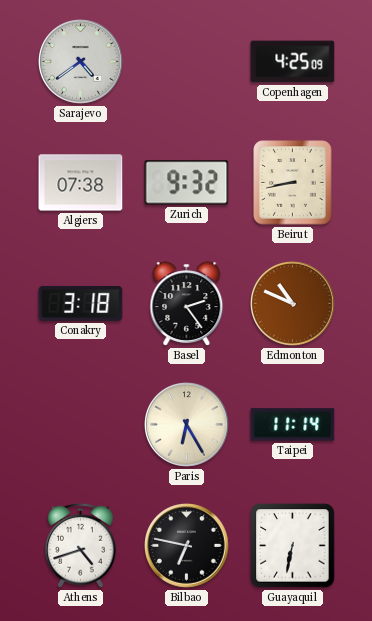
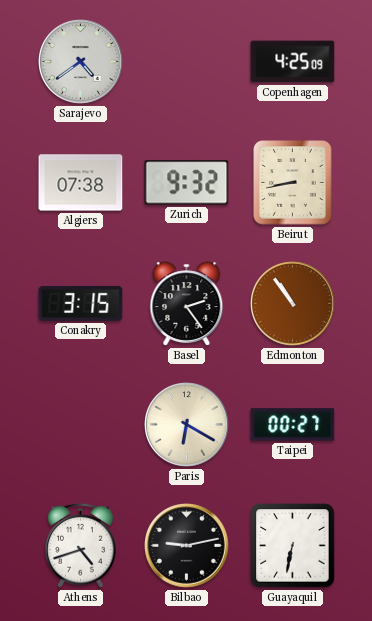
Conakry: 3:18 -> 3:15
Edmonton: 10:49 -> 10:54
Paris: 6:25 -> 6:20
Taipei: 11:14 -> 00:27
Bilbao: 6:47 -> 9:13
